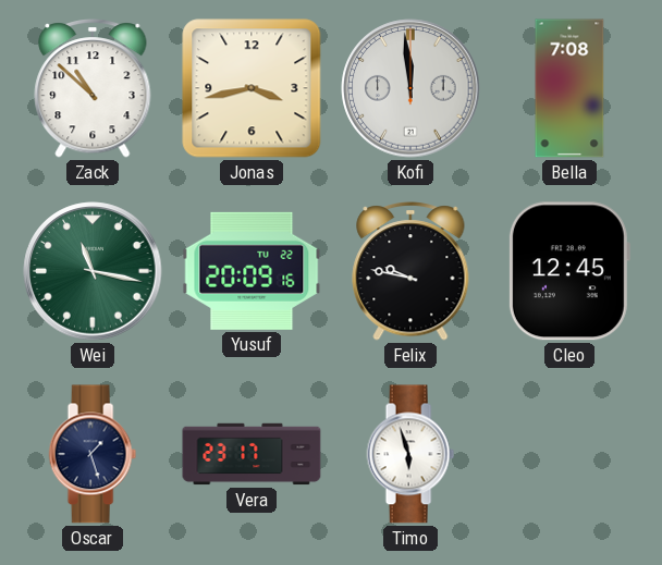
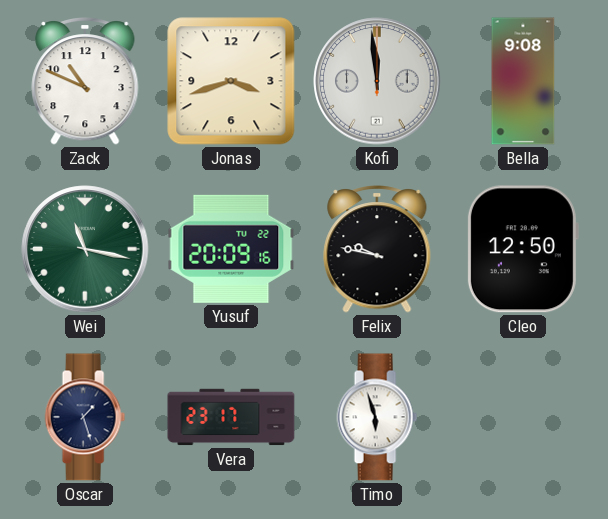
Zack: 10:52 -> 10:49
Jonas: 3:43 -> 3:42
Bella: 7:08 -> 9:08
Cleo: 12:45 -> 12:50
